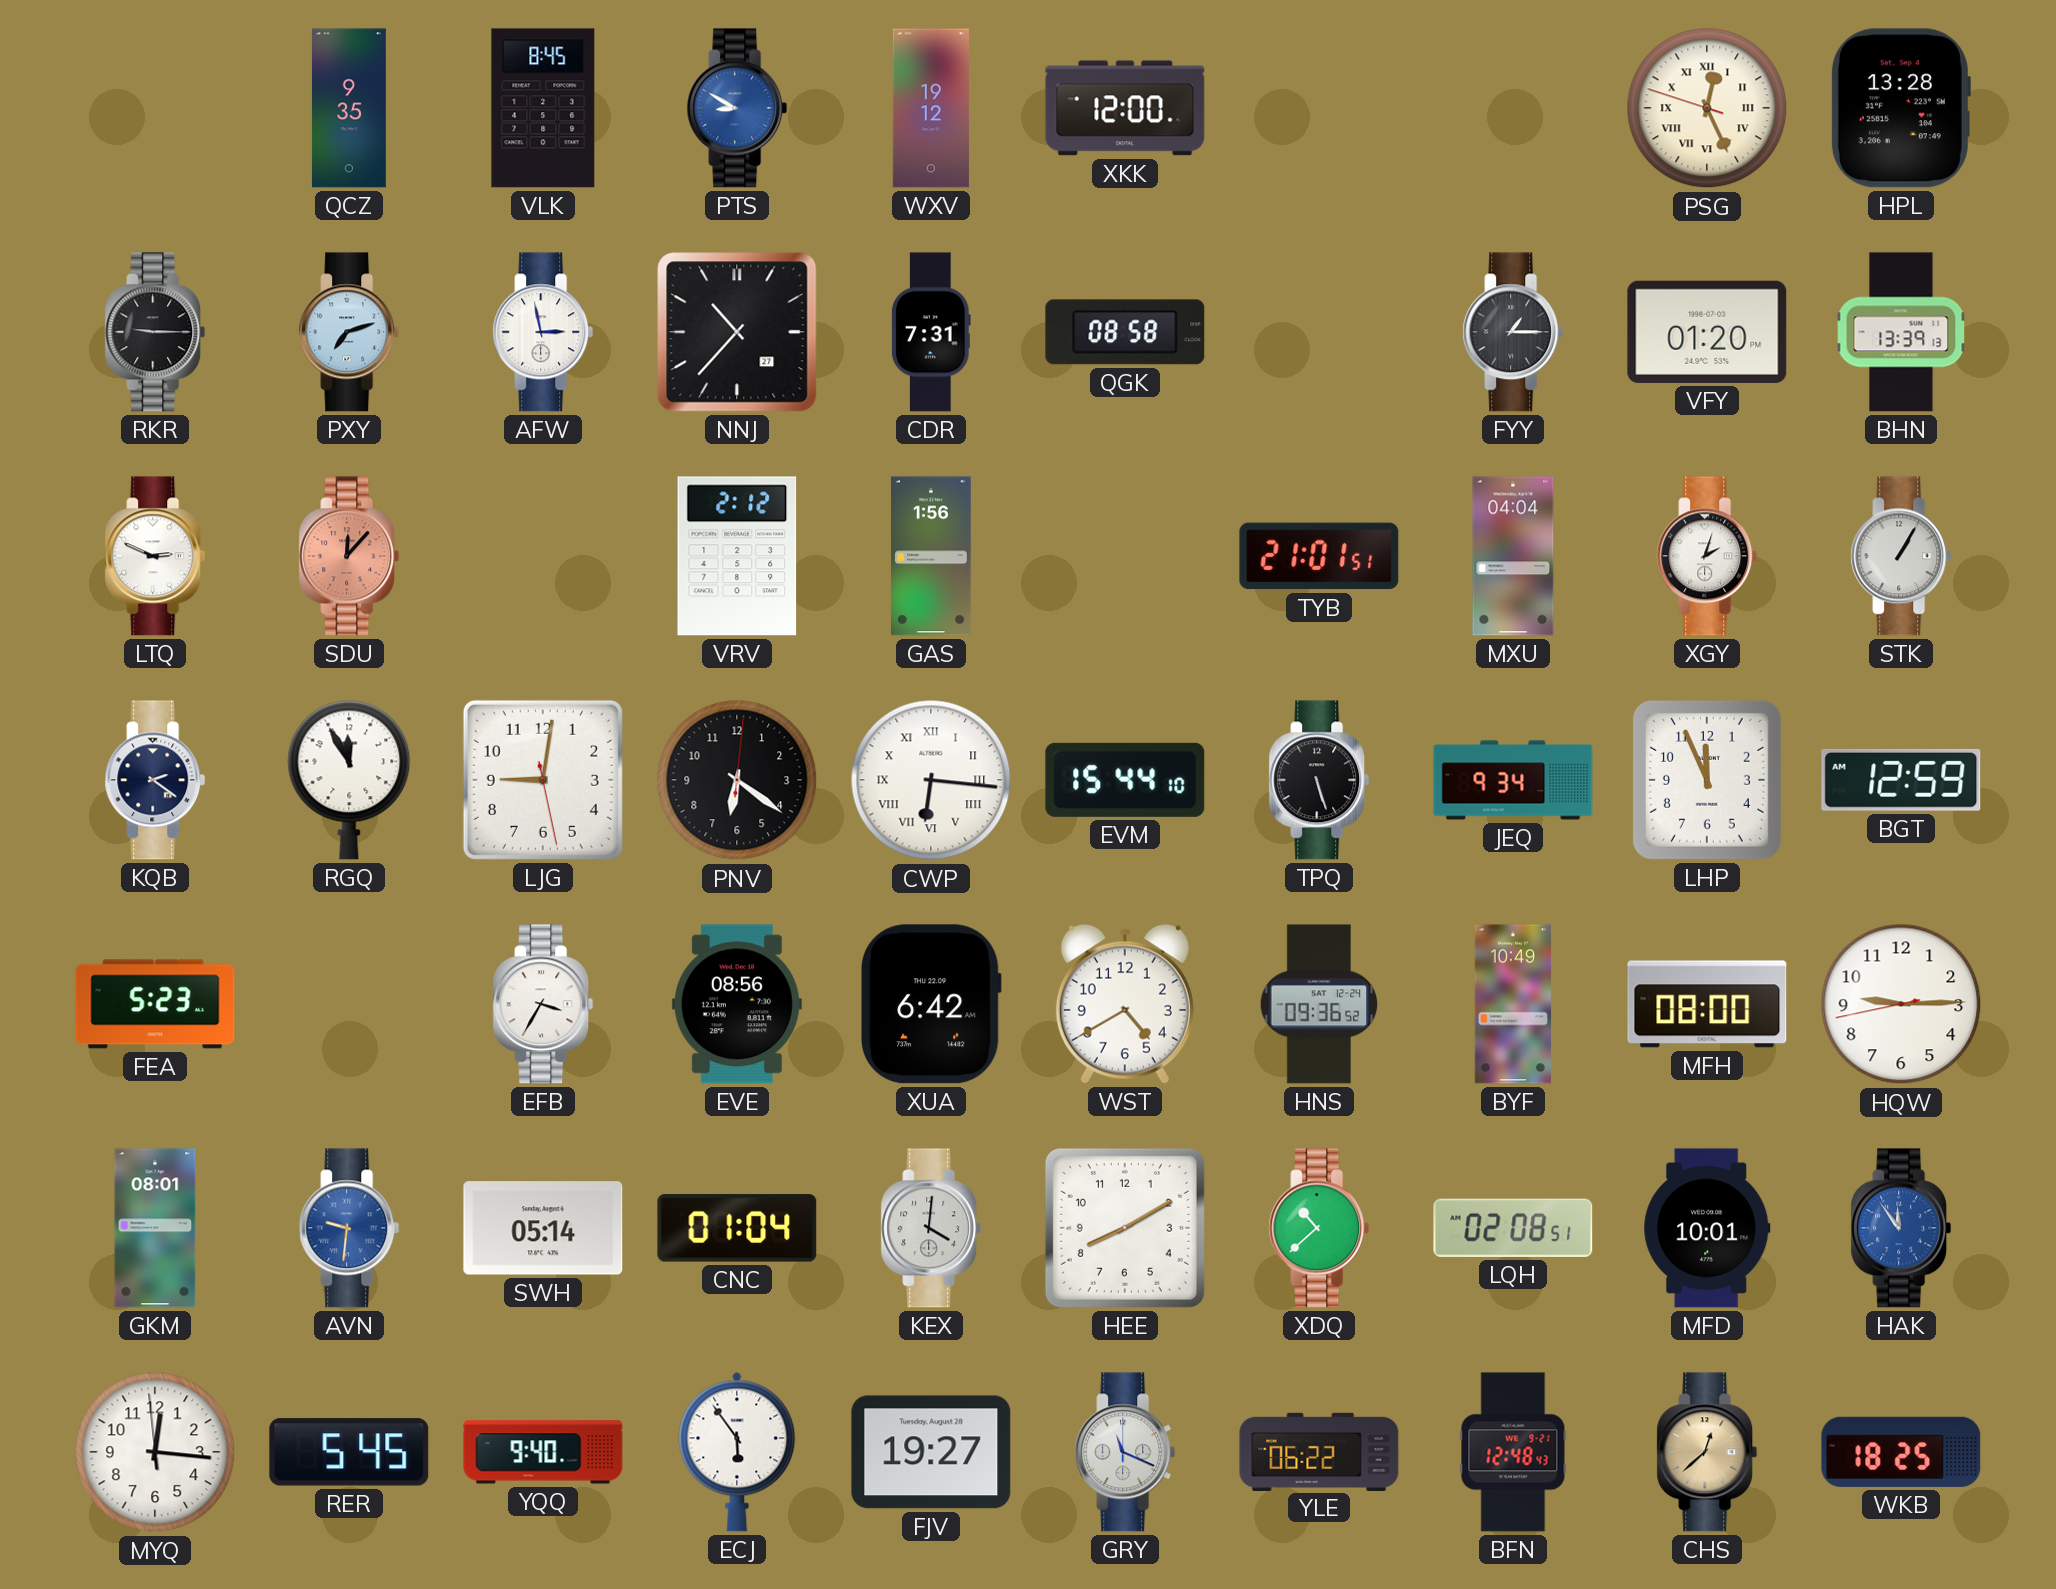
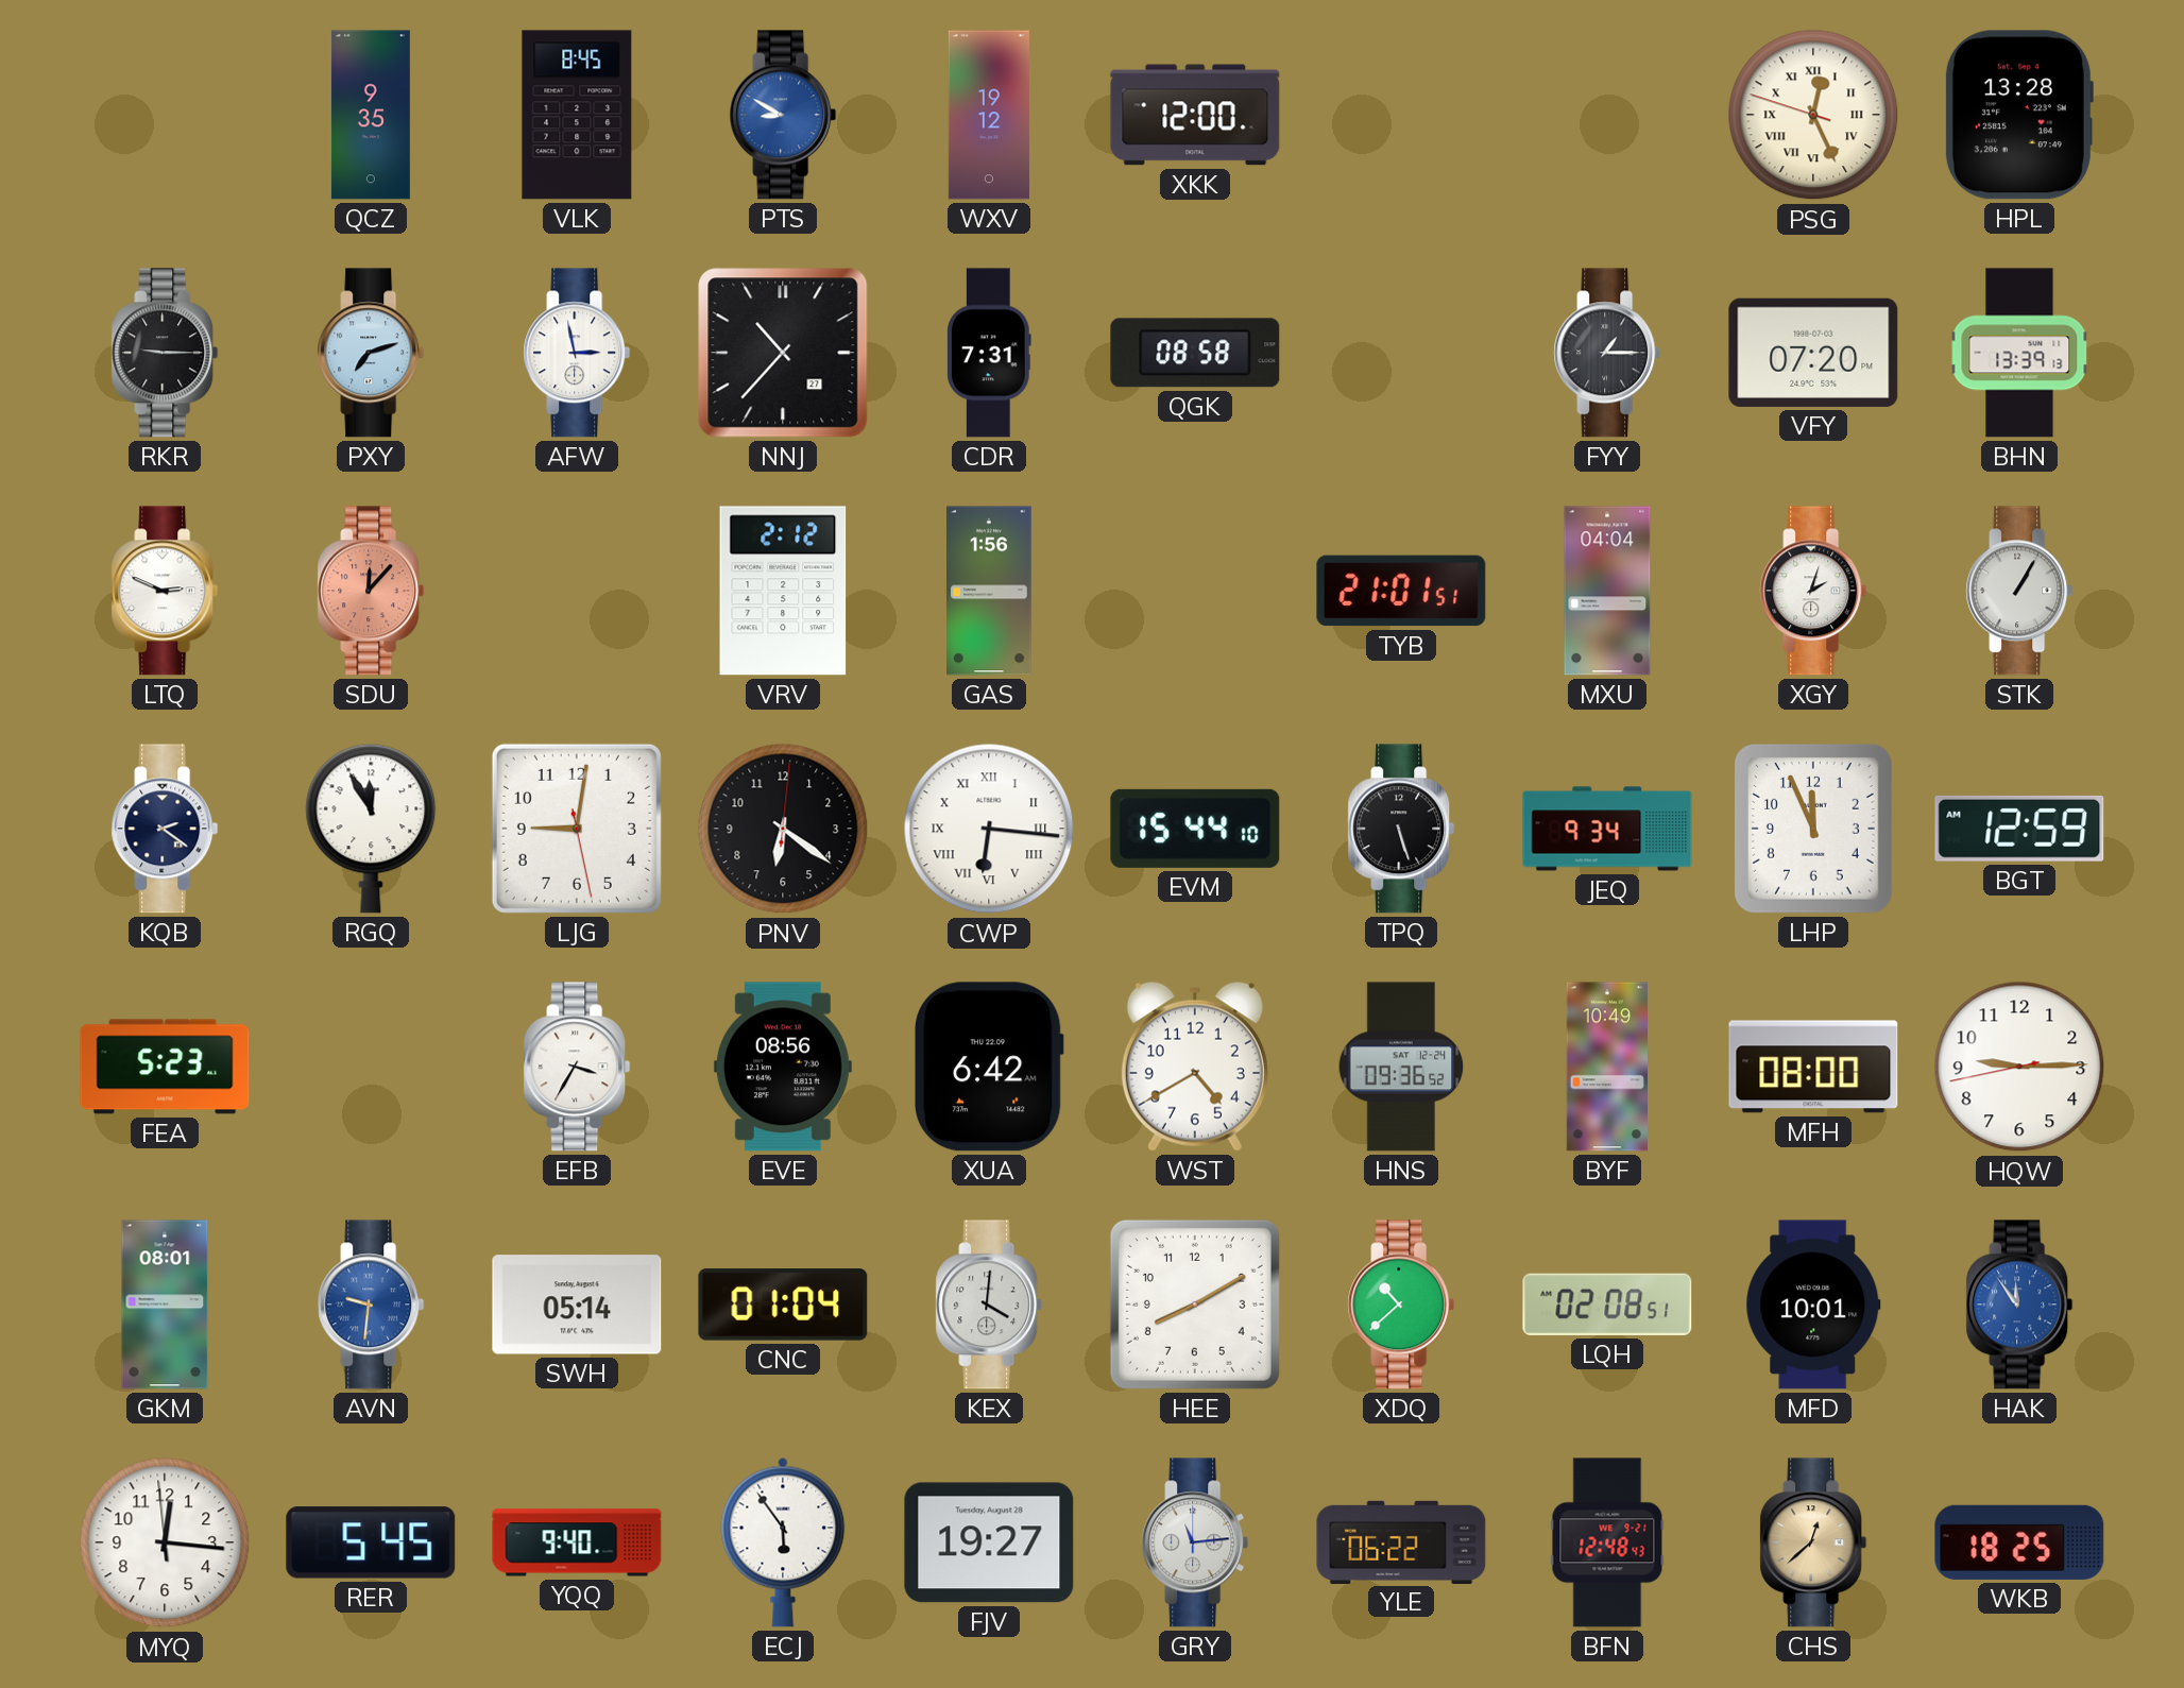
VFY: 01:20 -> 07:20
GRY: 11:19 -> 11:14
